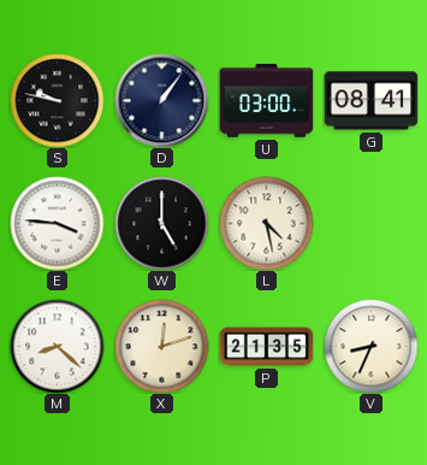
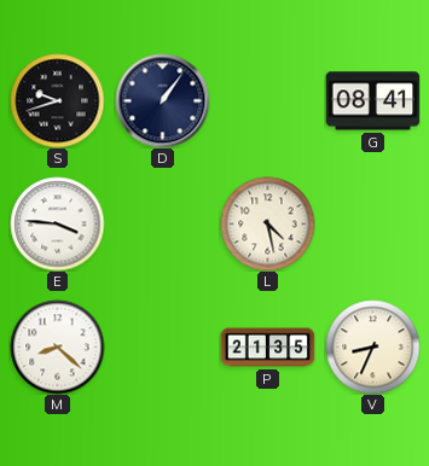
S: 9:47 -> 9:42
U: 03:00 -> none
W: 5:00 -> none
X: 12:12 -> none
